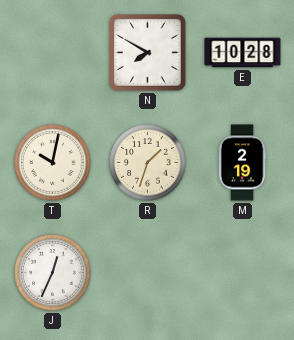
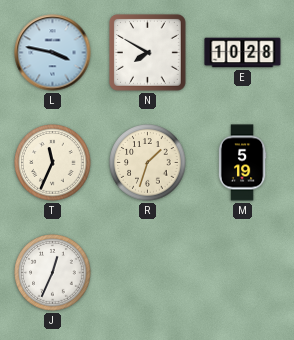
L: none -> 3:47
T: 10:02 -> 11:34
M: 2:19 -> 5:19
